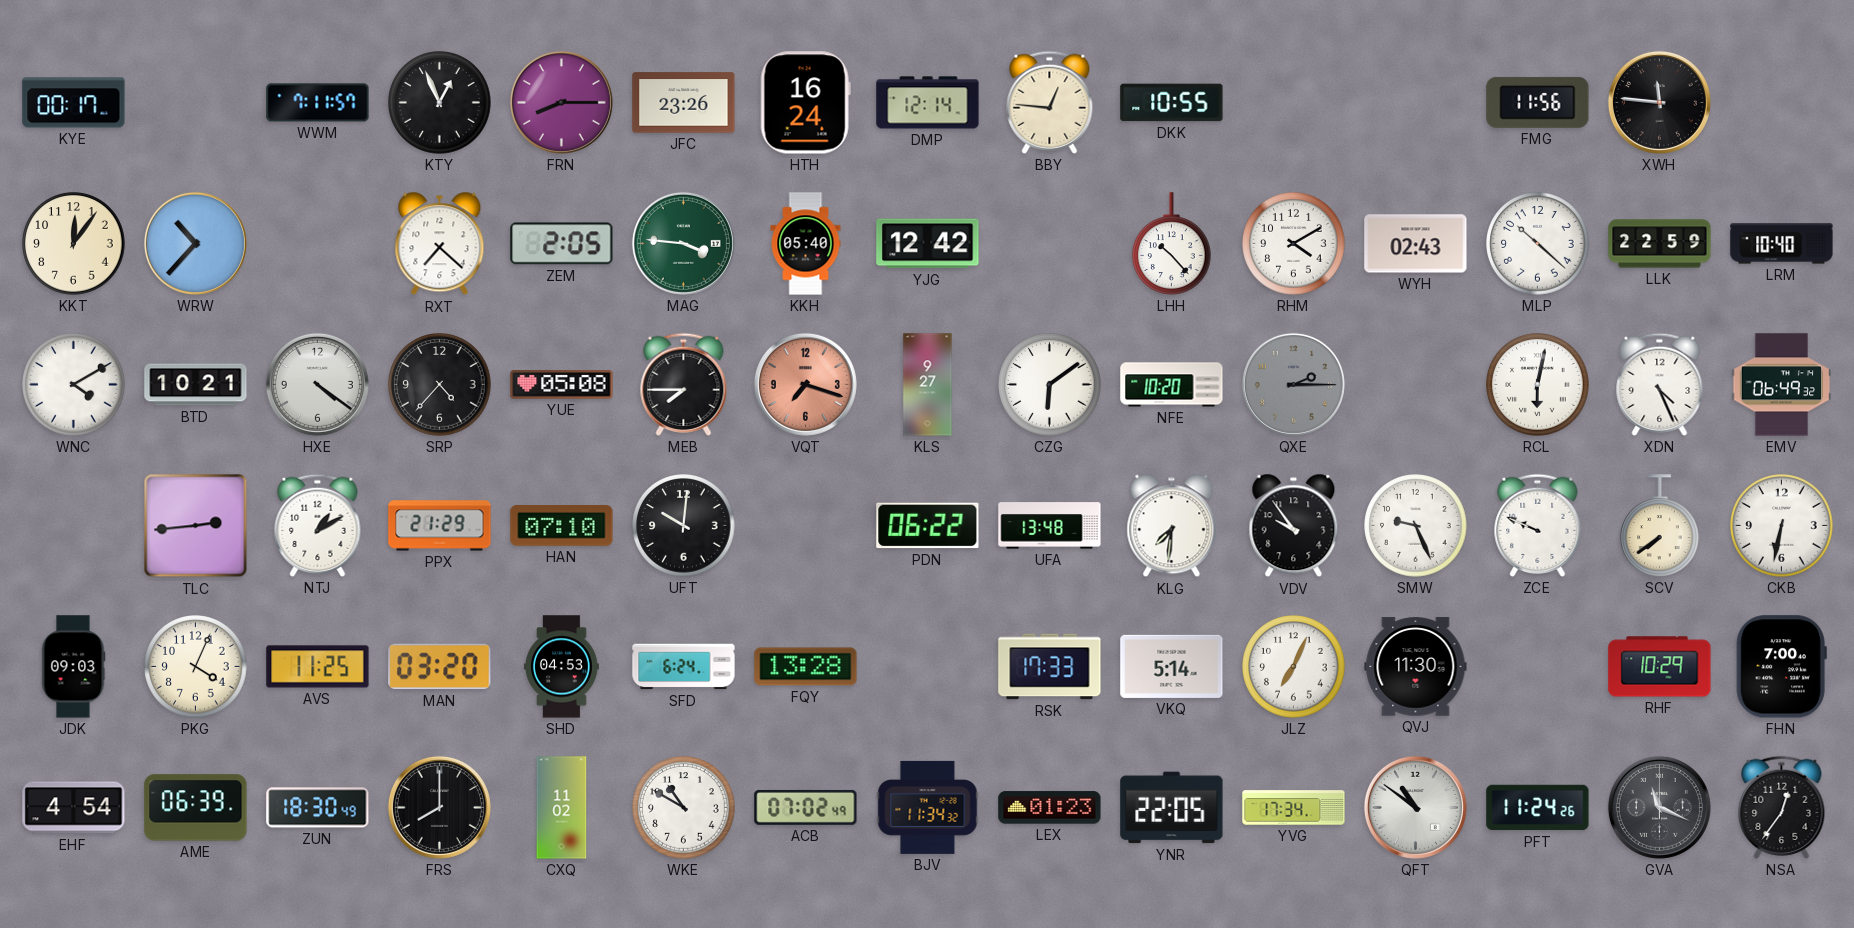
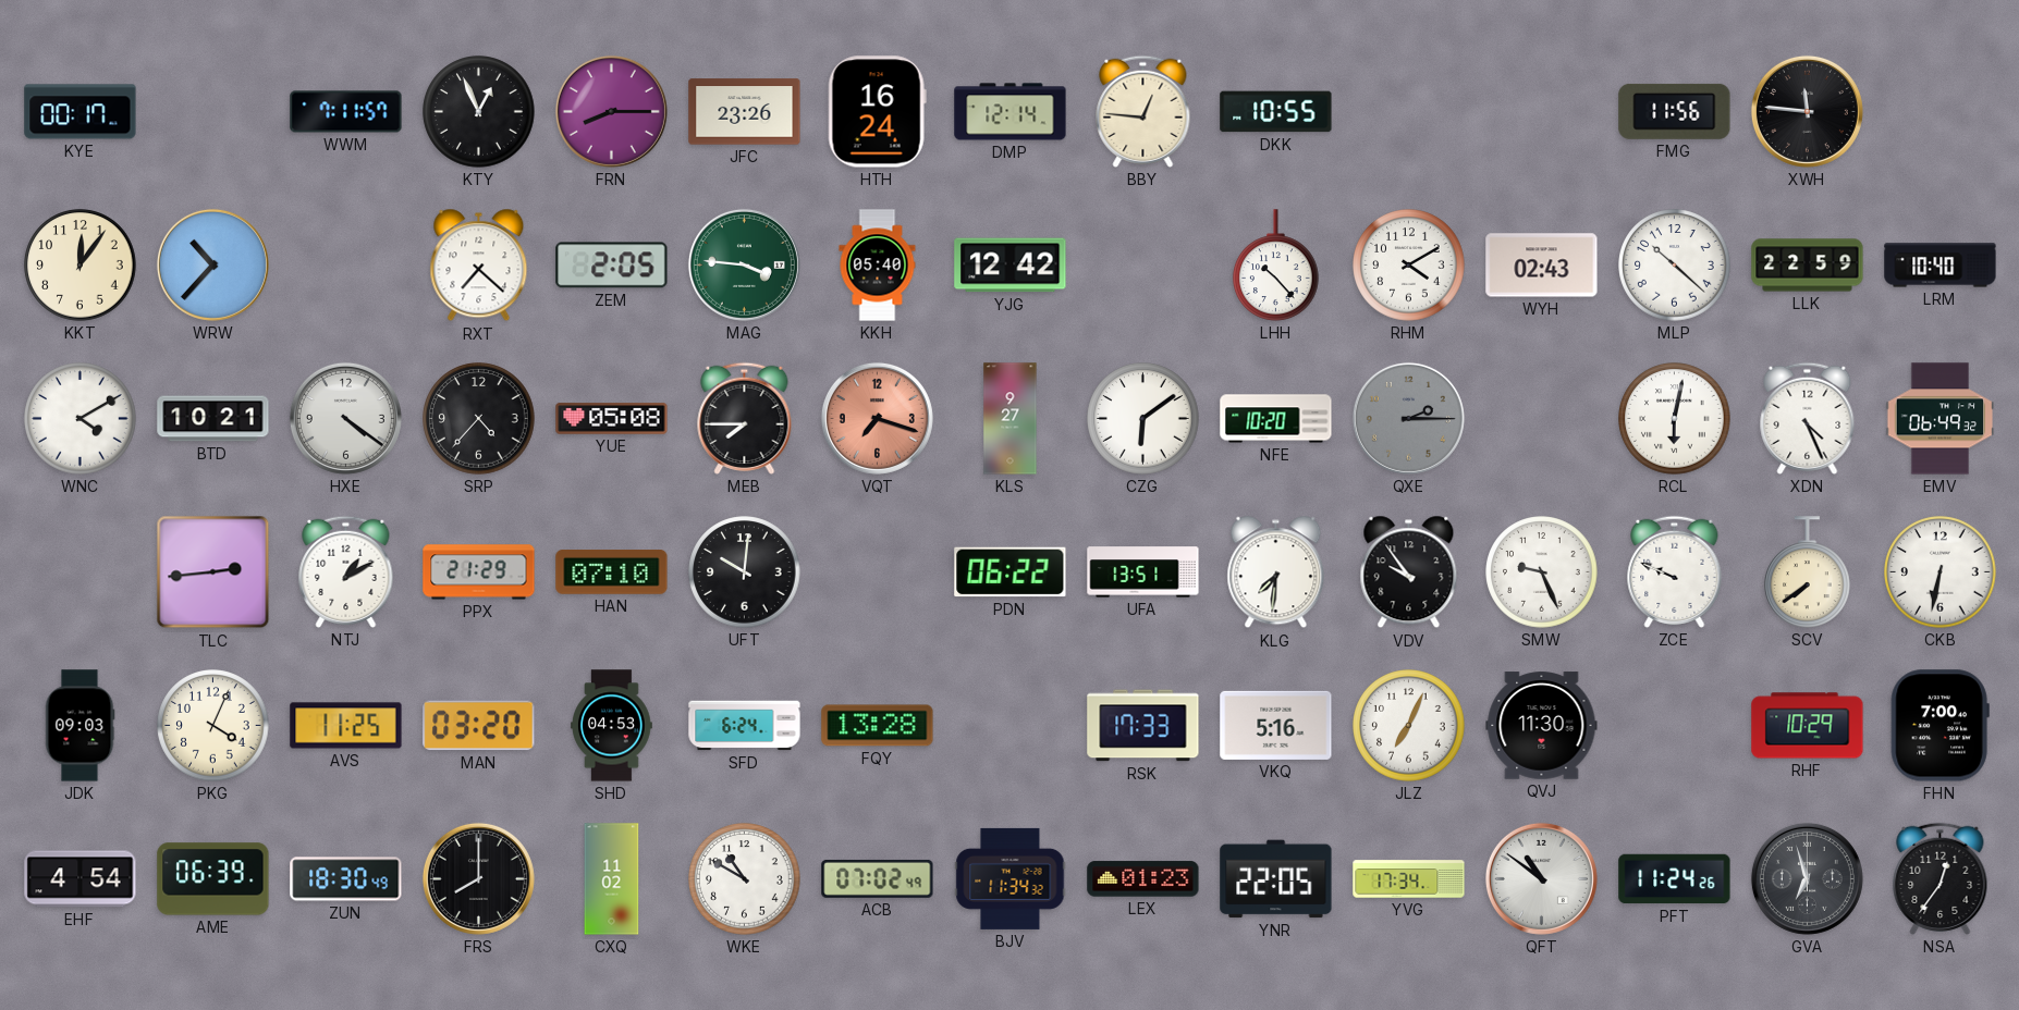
UFA: 13:48 -> 13:51
VKQ: 5:14 -> 5:16
GVA: 11:19 -> 6:57
